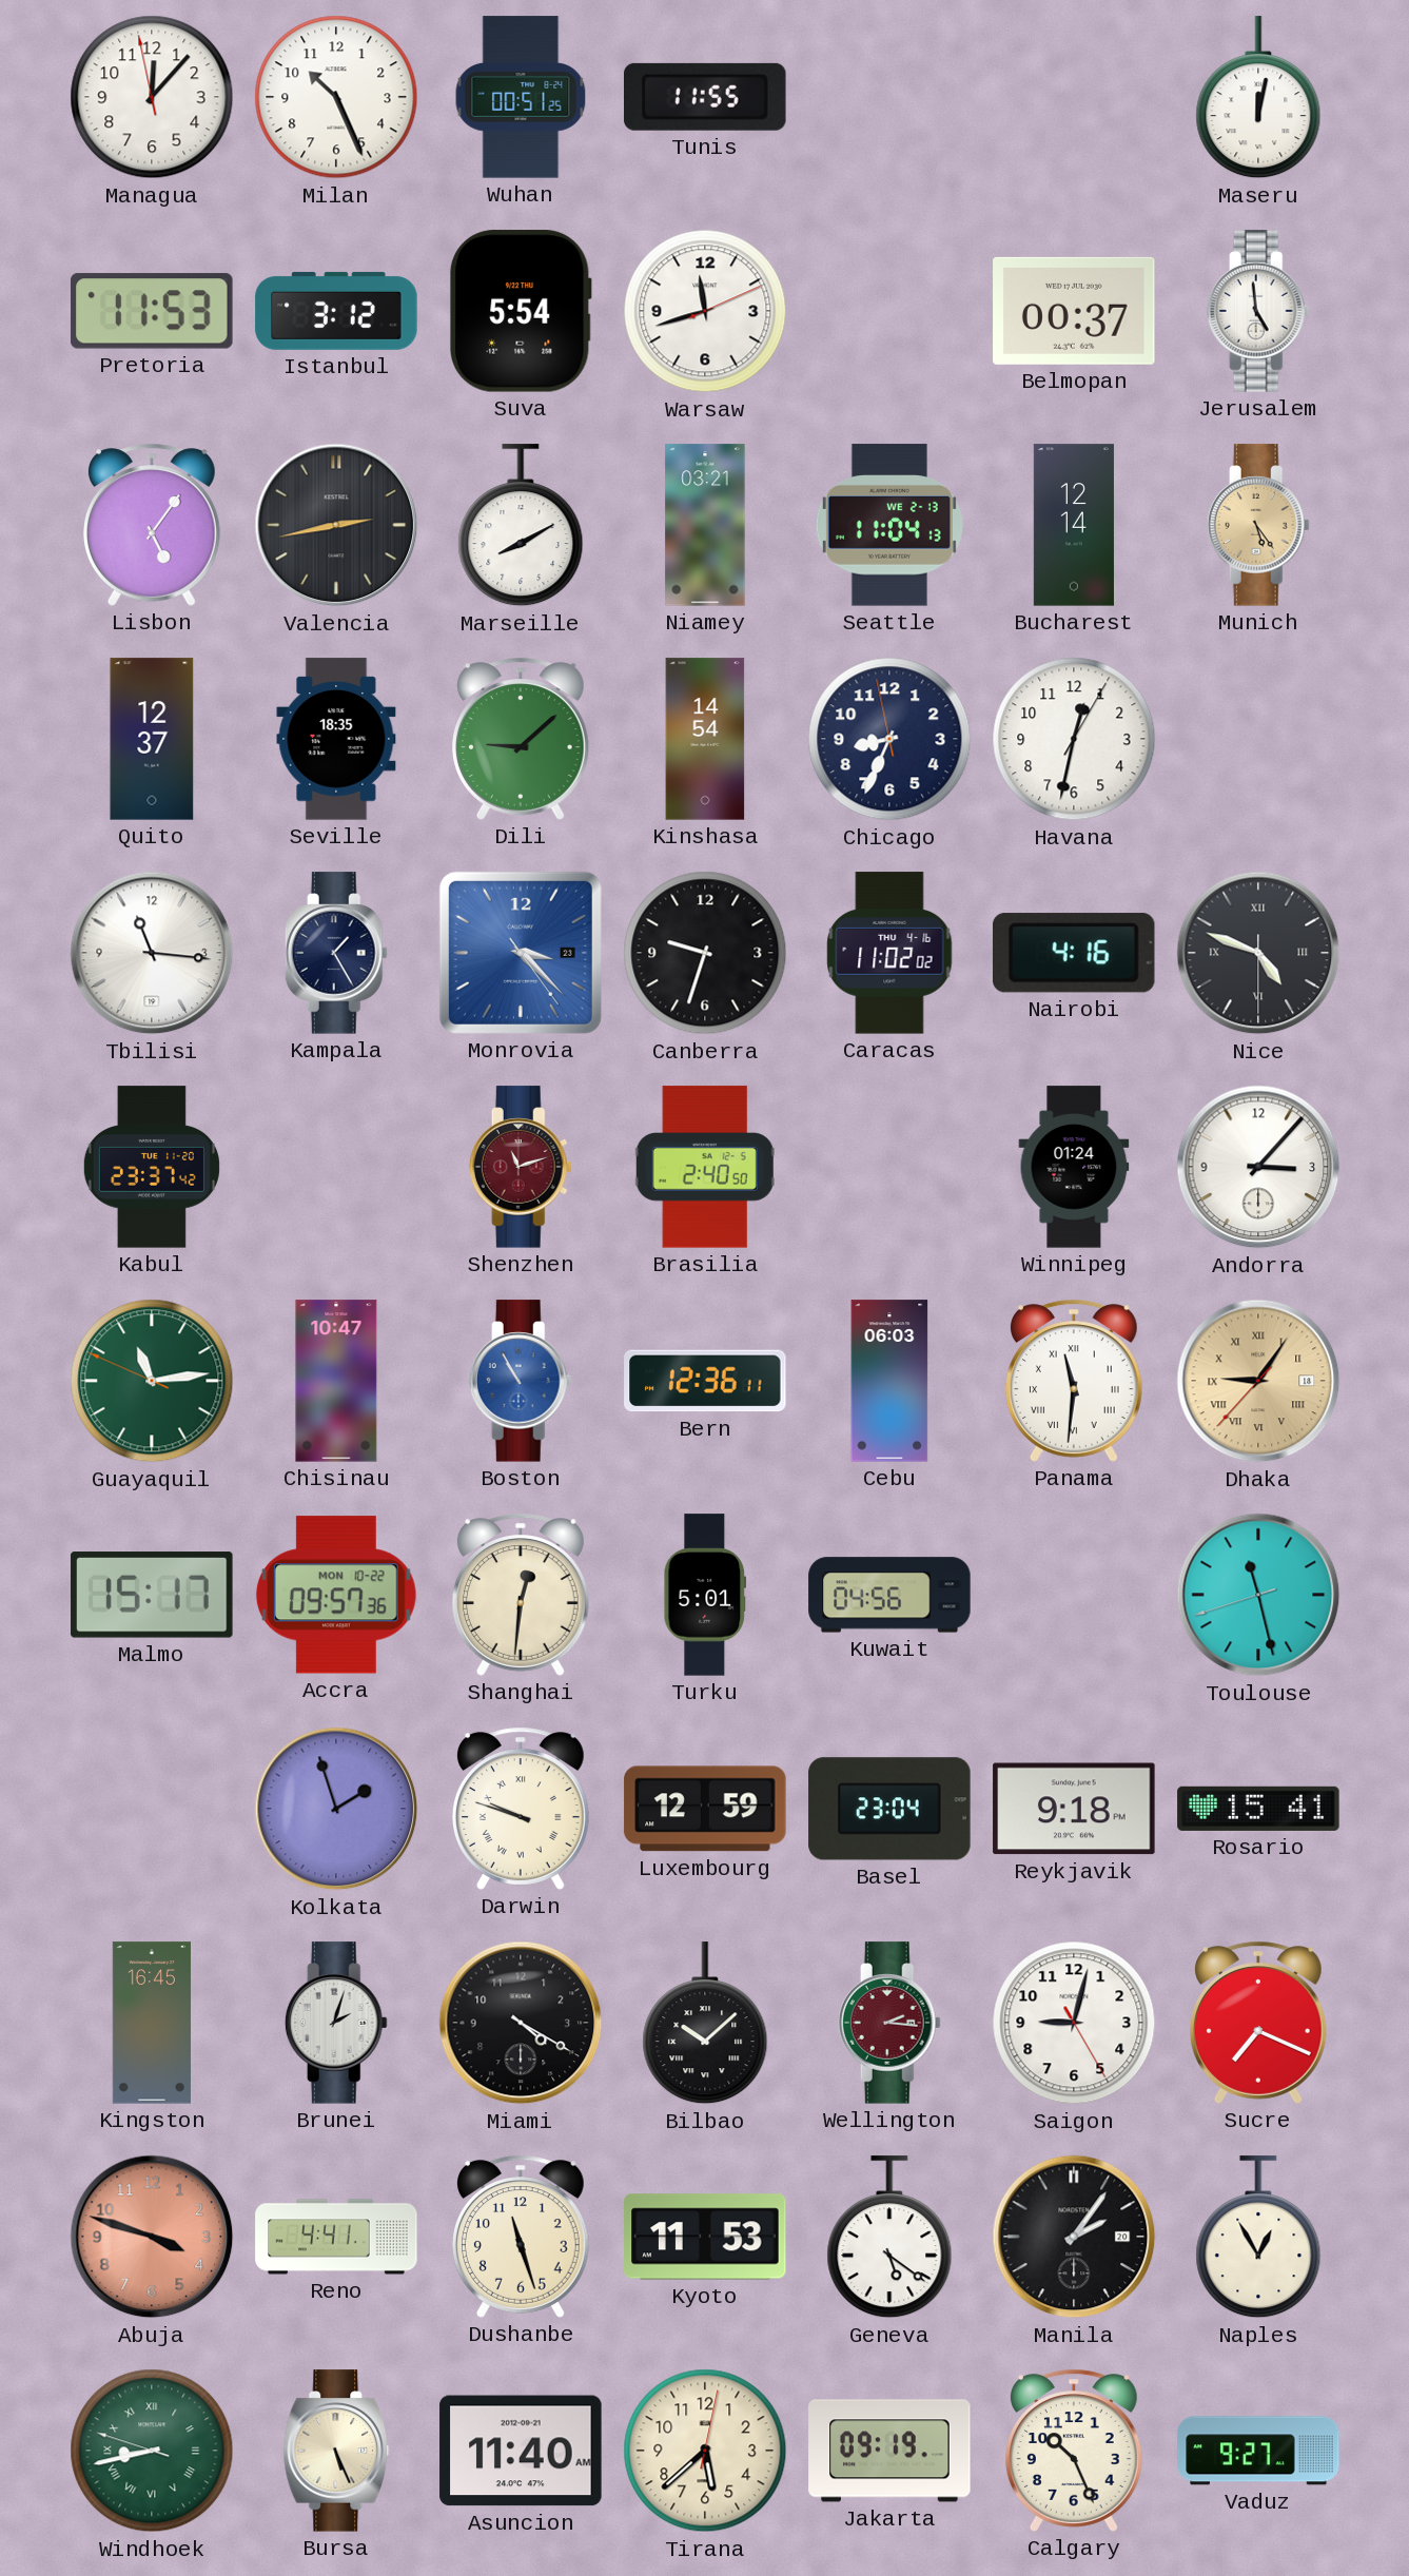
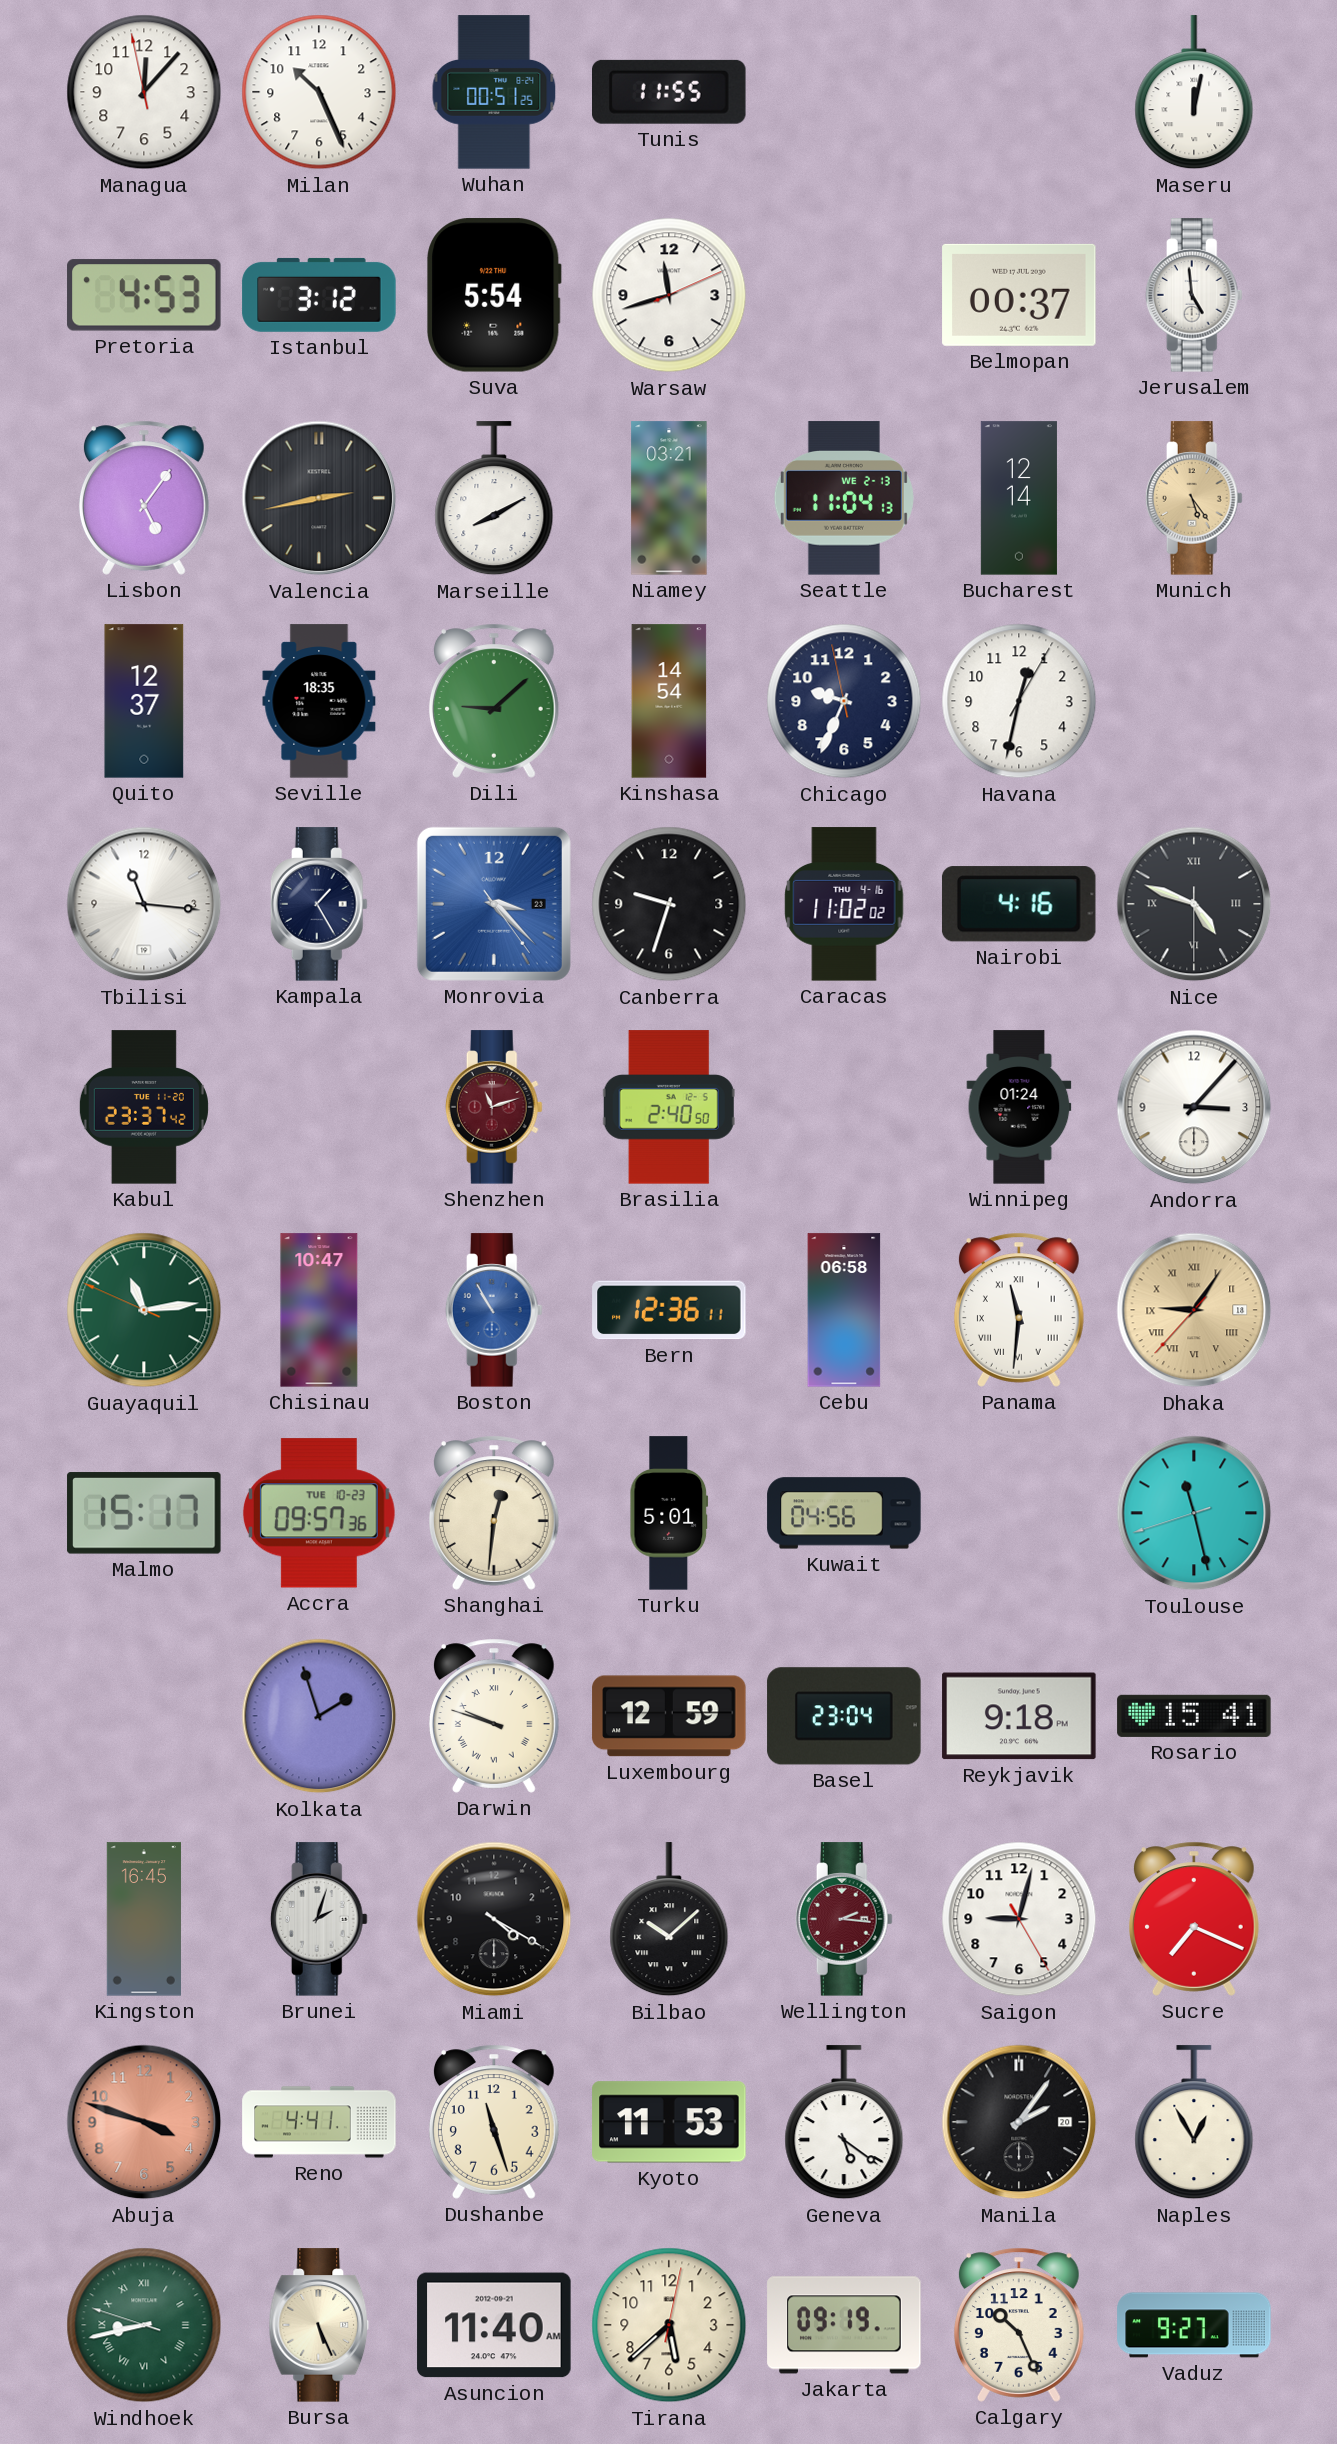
Pretoria: 11:53 -> 4:53
Chicago: 8:33 -> 9:33
Cebu: 06:03 -> 06:58
Accra date: MON 10-22 -> TUE 10-23
